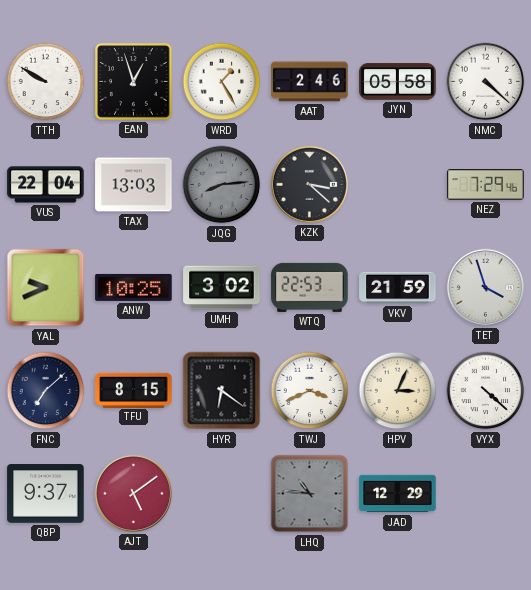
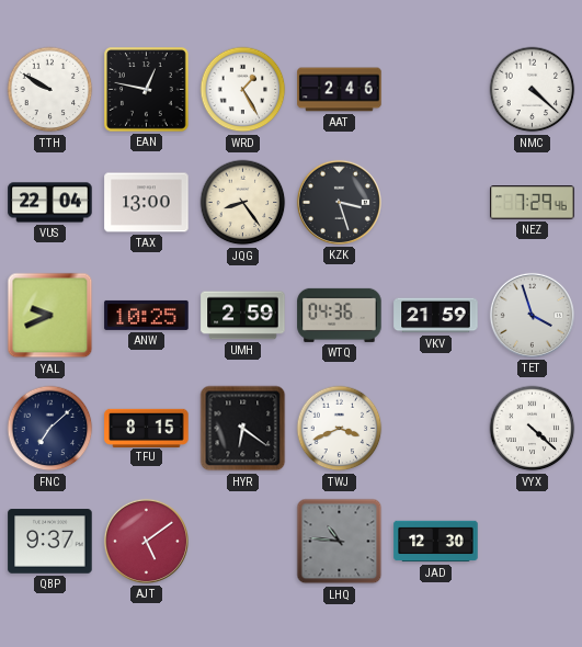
EAN: 12:57 -> 12:47
JYN: 05:58 -> none
TAX: 13:03 -> 13:00
JQG: 8:14 -> 8:24
JQG dial: grey -> cream
KZK: 3:22 -> 3:27
UMH: 3:02 -> 2:59
WTQ: 22:53 -> 04:36
HPV: 3:04 -> none
JAD: 12:29 -> 12:30
